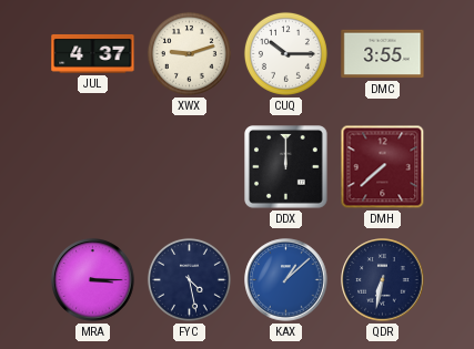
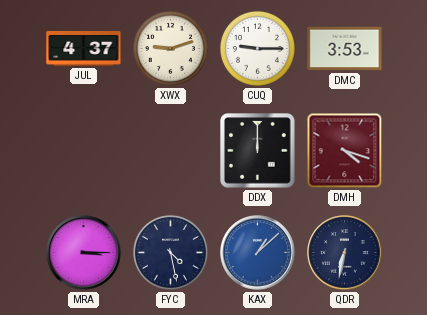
CUQ: 10:15 -> 9:15
DMC: 3:55 -> 3:53
DMH: 7:38 -> 4:18
